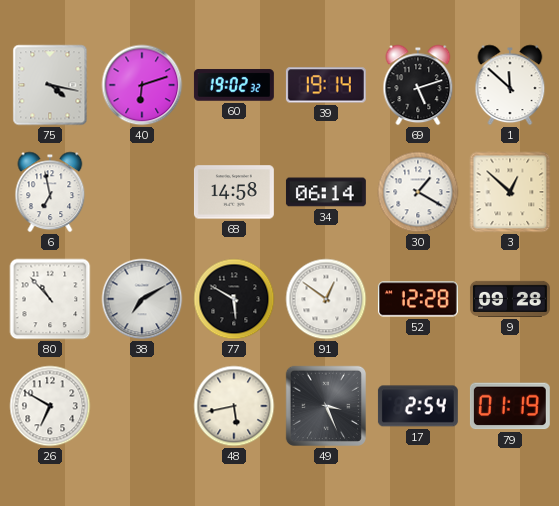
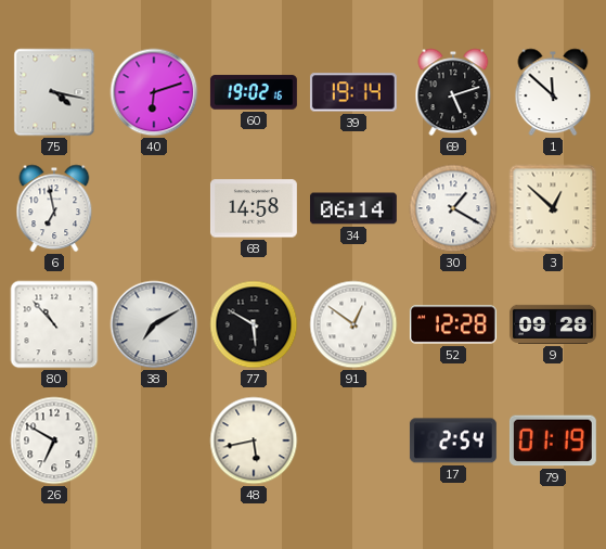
60: 19:02:32 -> 19:02:16
49: 3:26 -> none
